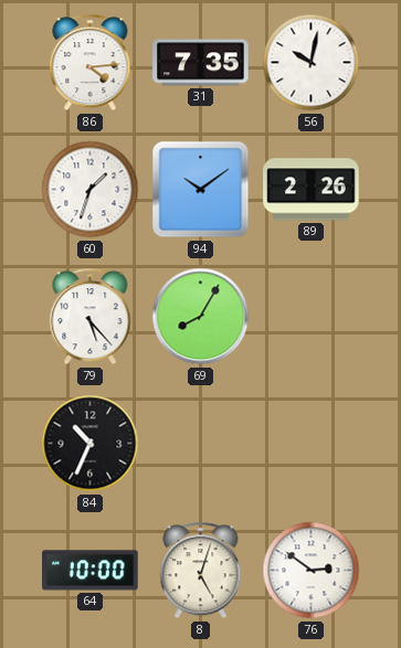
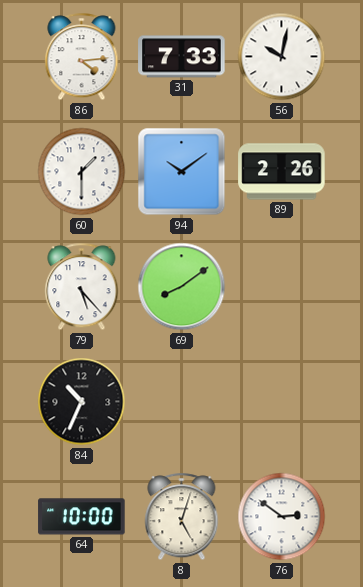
31: 7:35 -> 7:33
60: 1:33 -> 1:30
69: 8:05 -> 8:09
